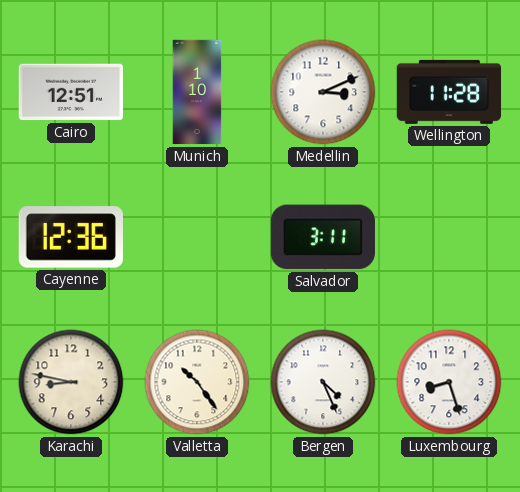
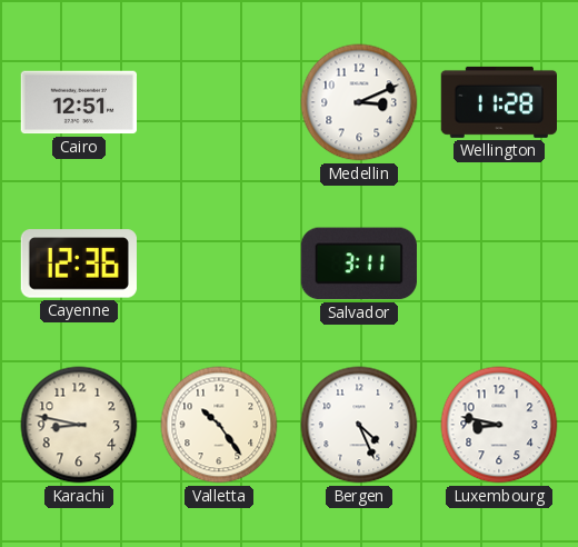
Munich: 1:10 -> none
Luxembourg: 8:27 -> 8:47
